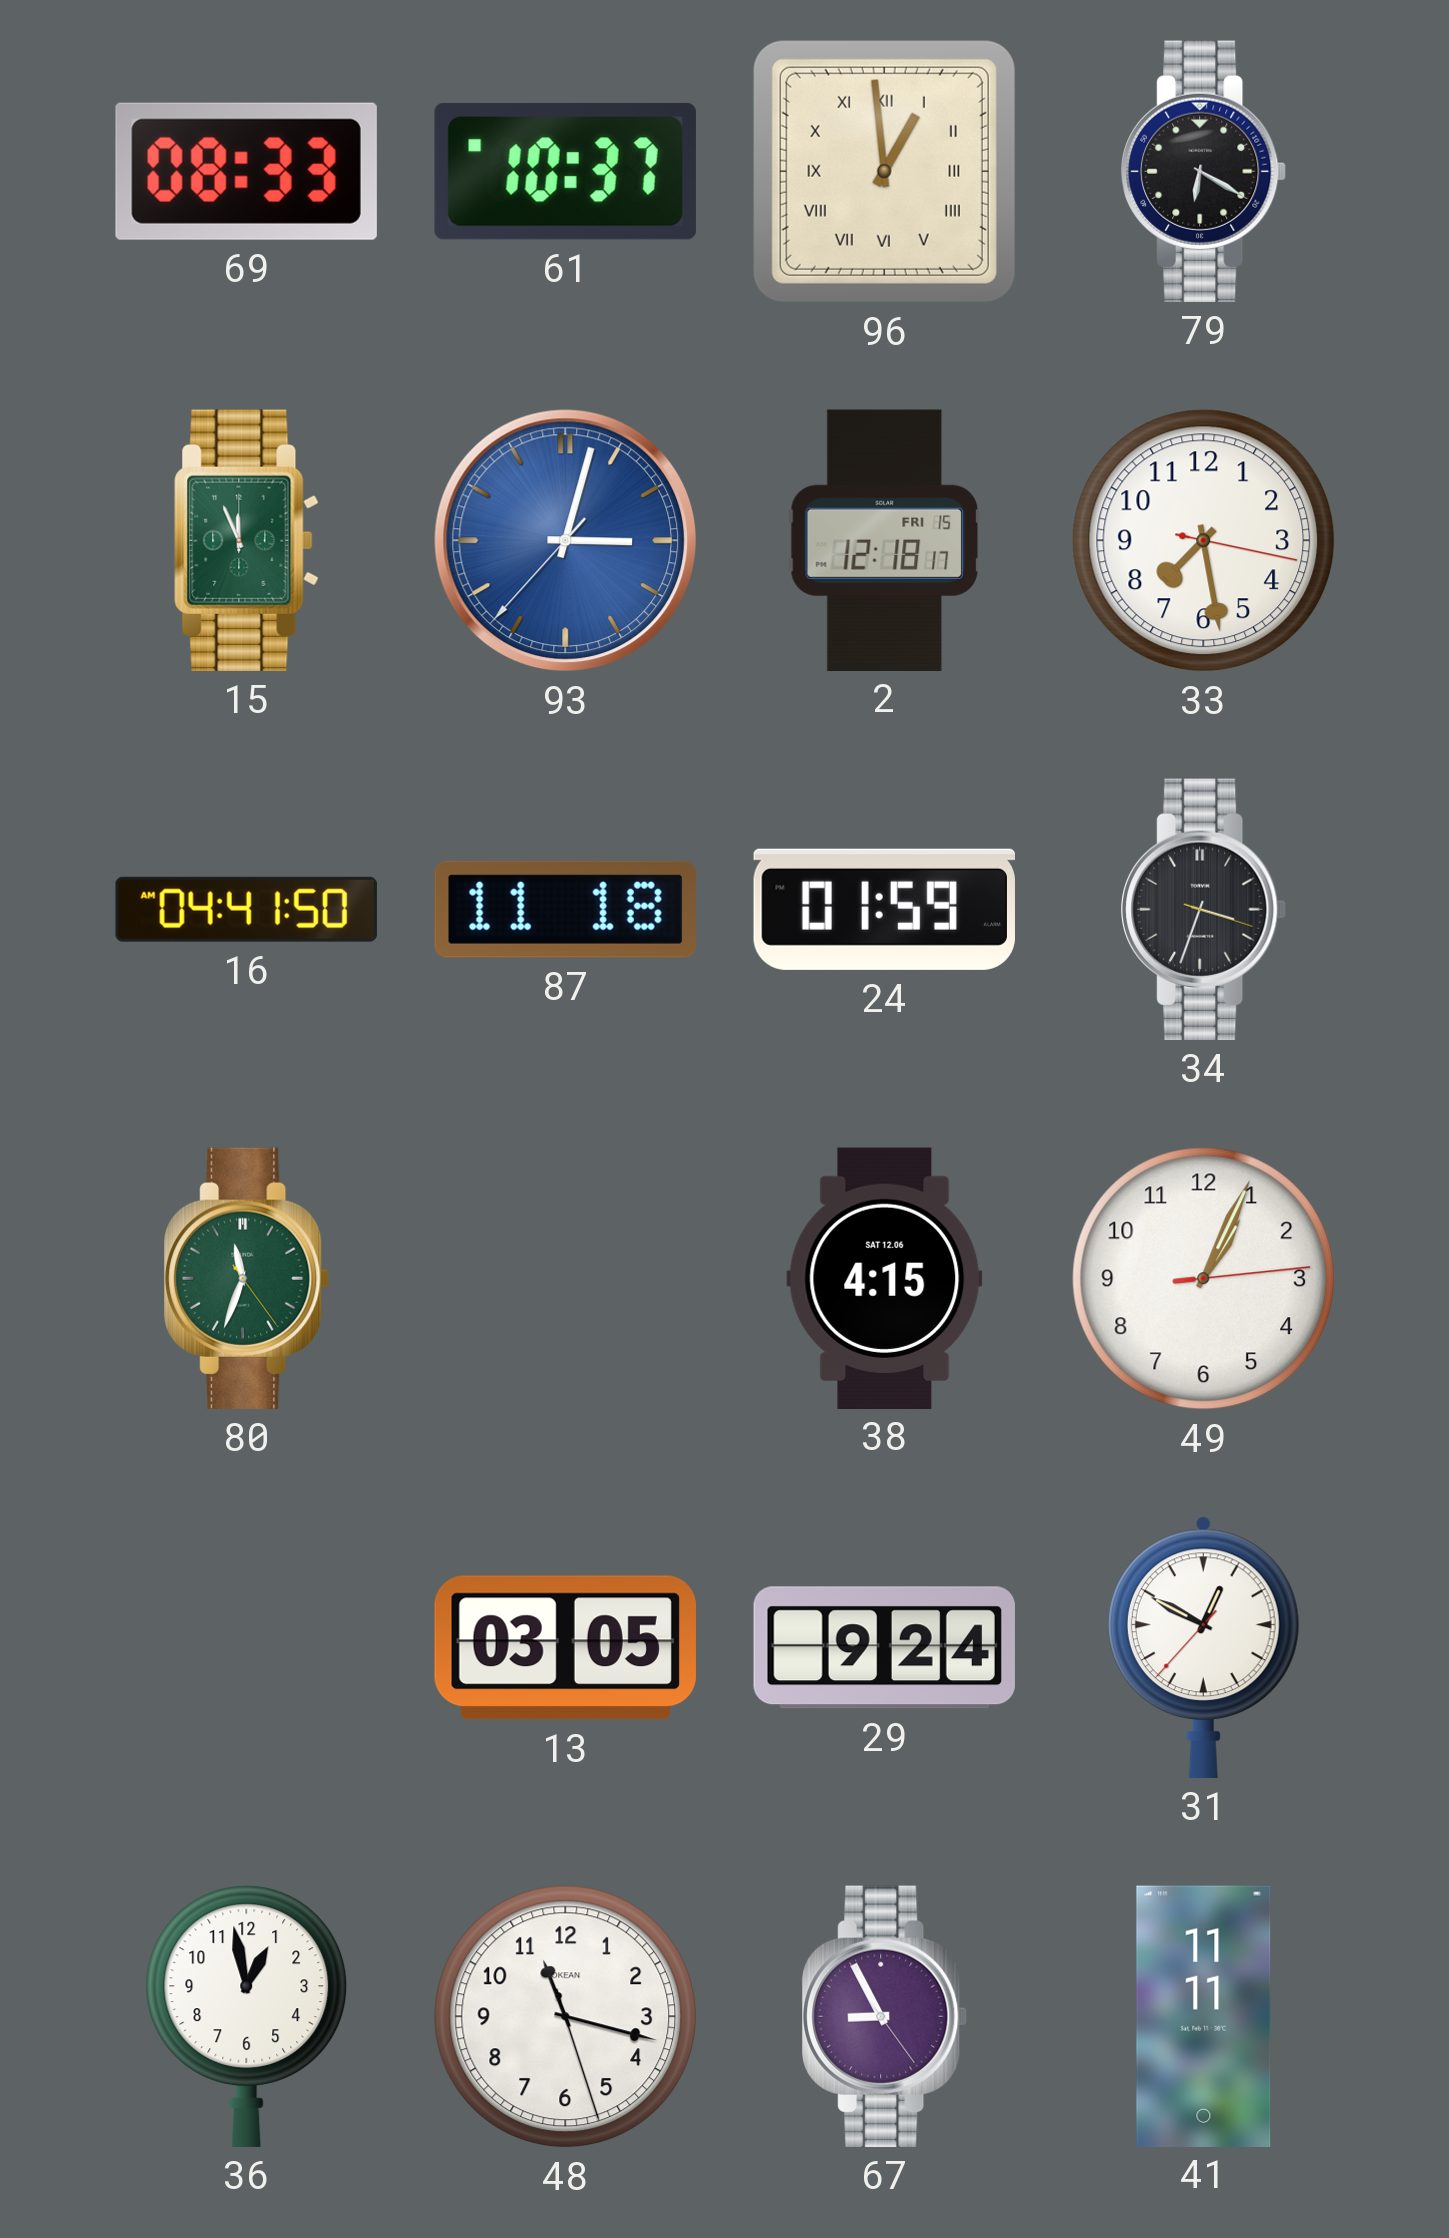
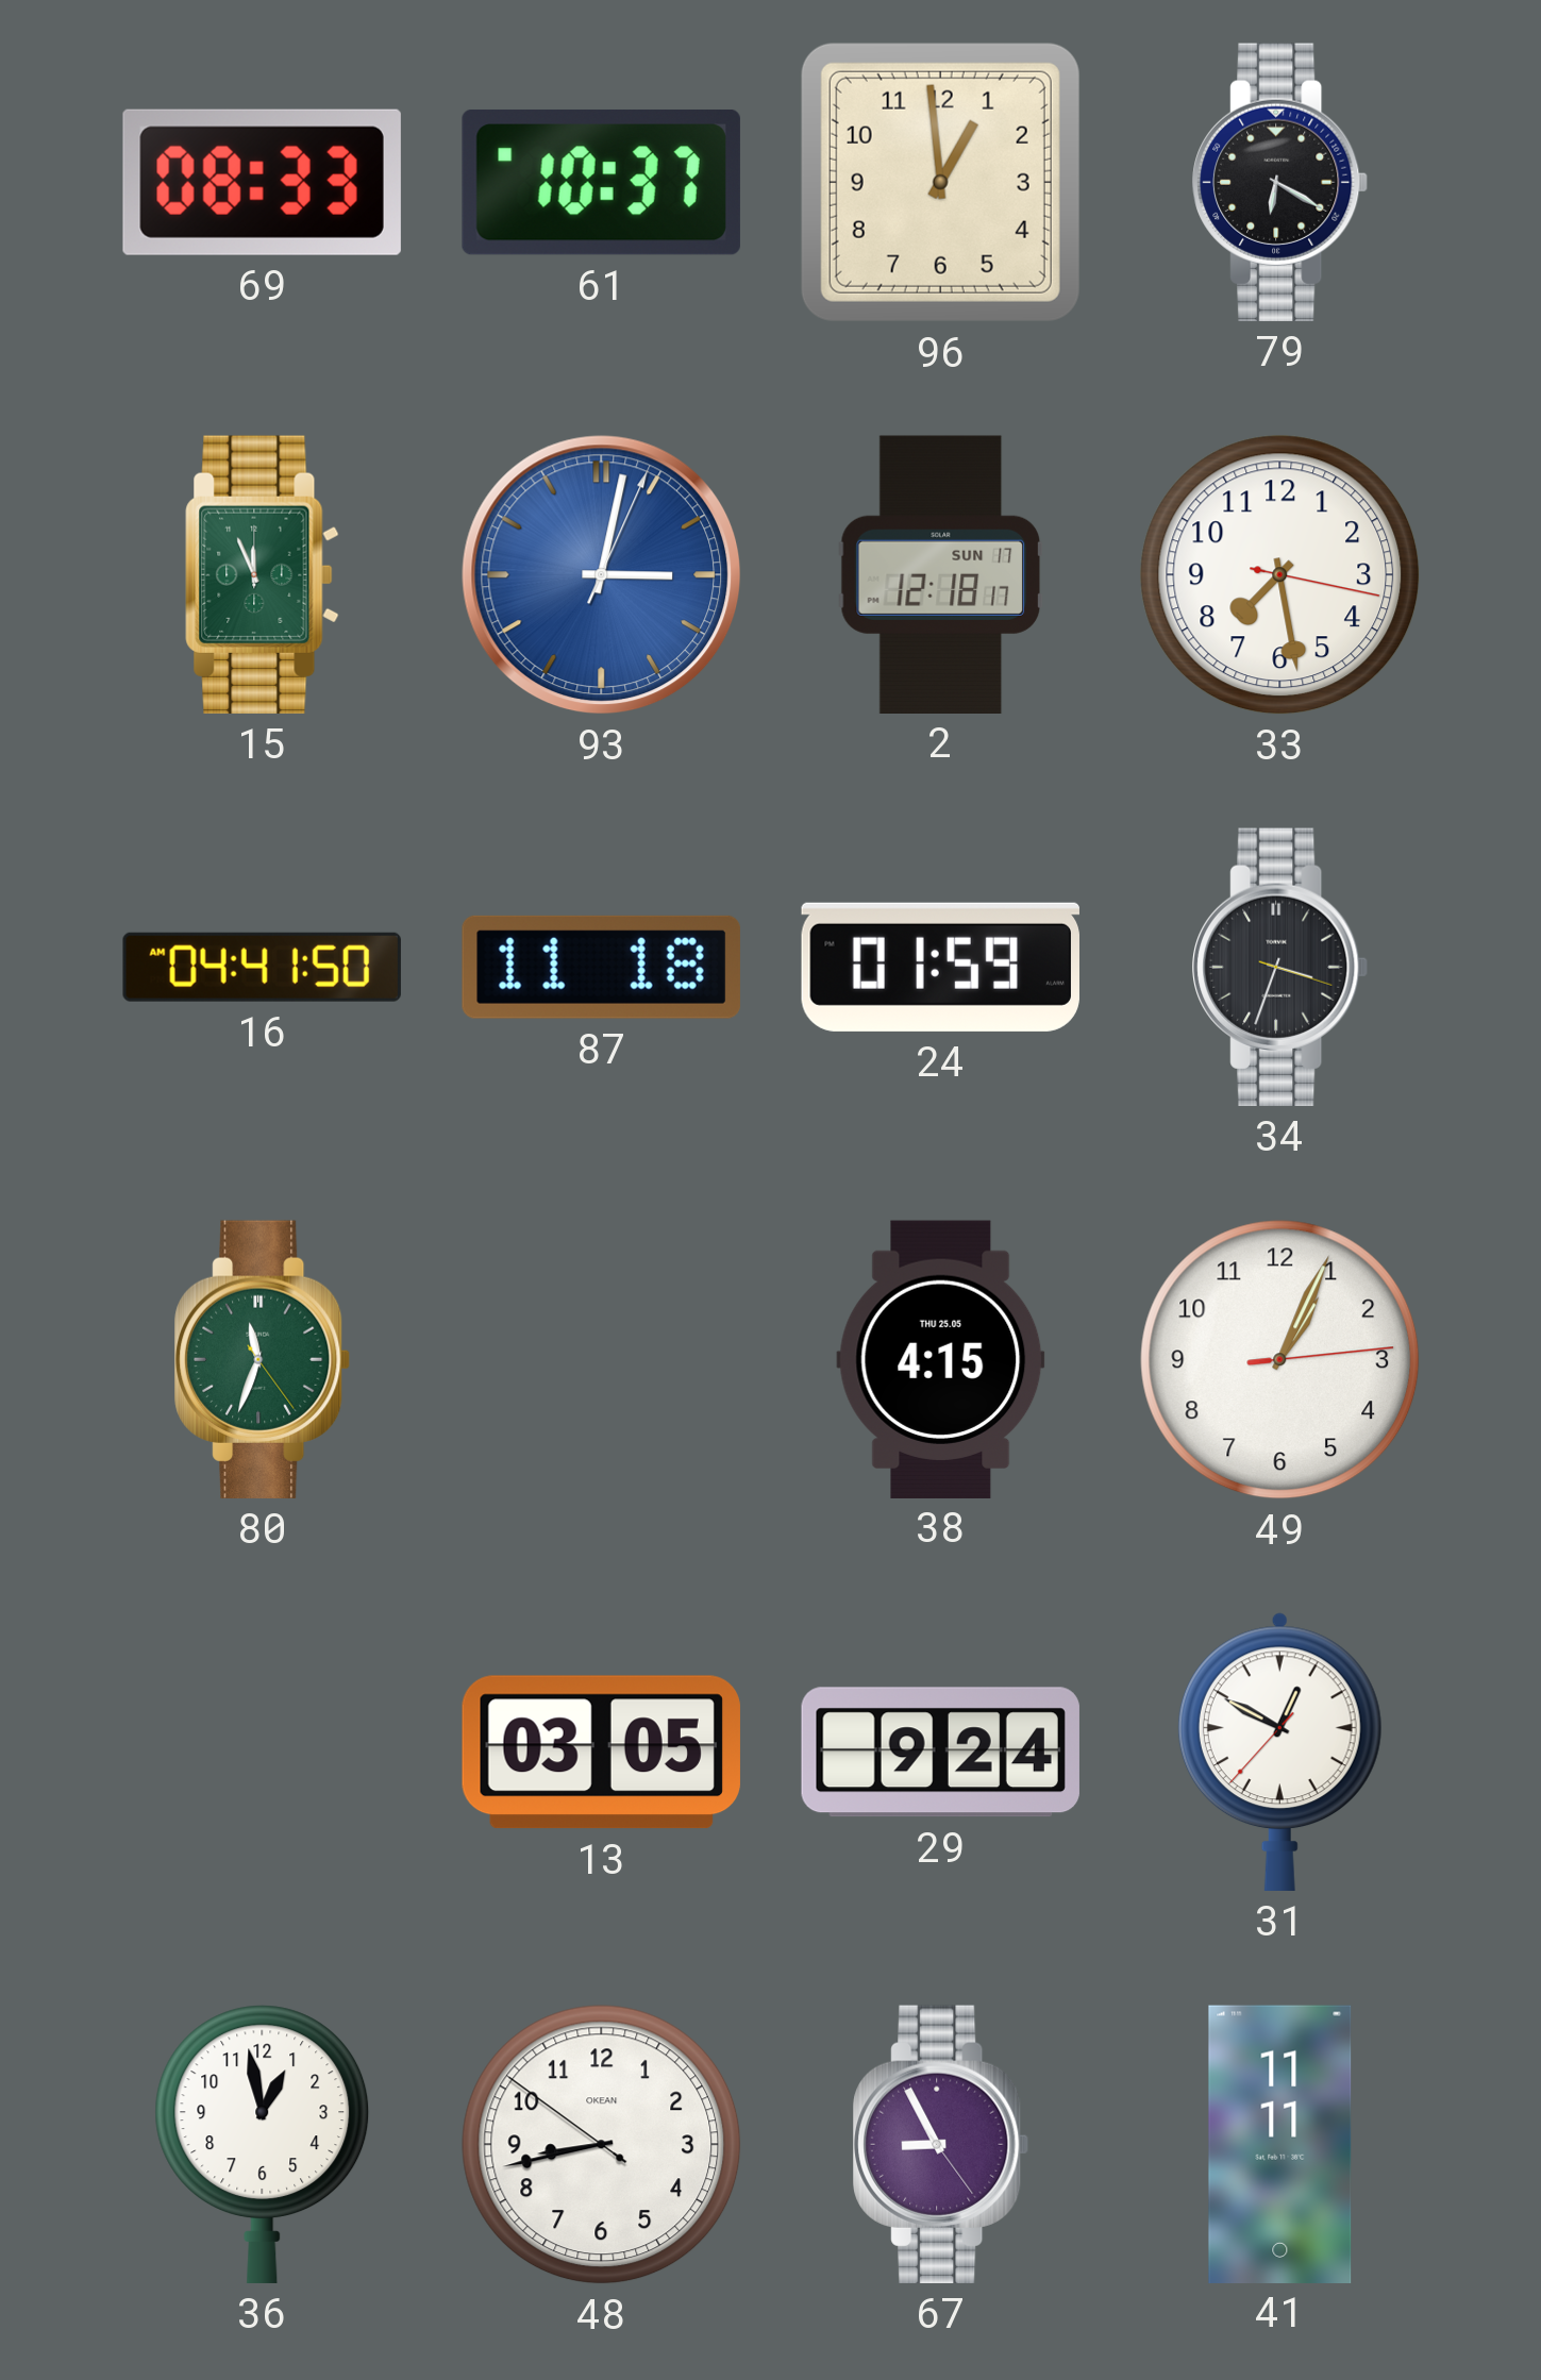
96 numerals: Roman -> Arabic
93: 3:02:37 -> 3:02:04
2 date: FRI 15 -> SUN 17
38 date: SAT 12.06 -> THU 25.05
48: 11:17 -> 8:42
